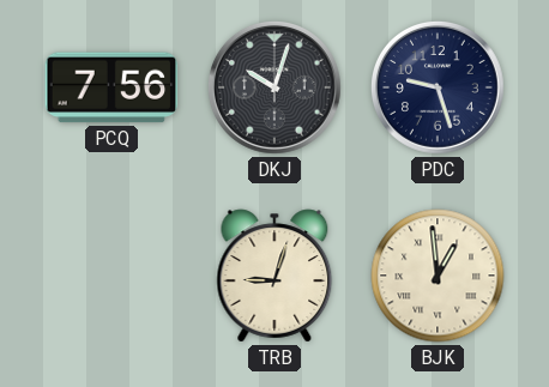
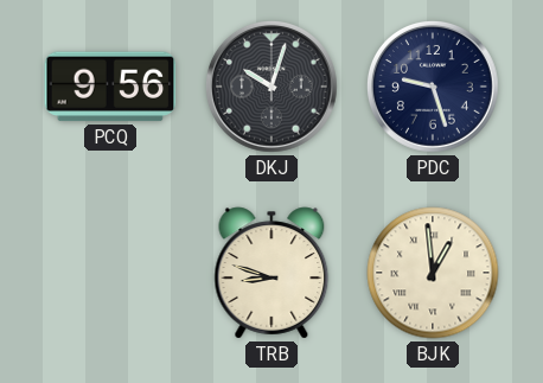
PCQ: 7:56 -> 9:56
TRB: 9:03 -> 8:48
